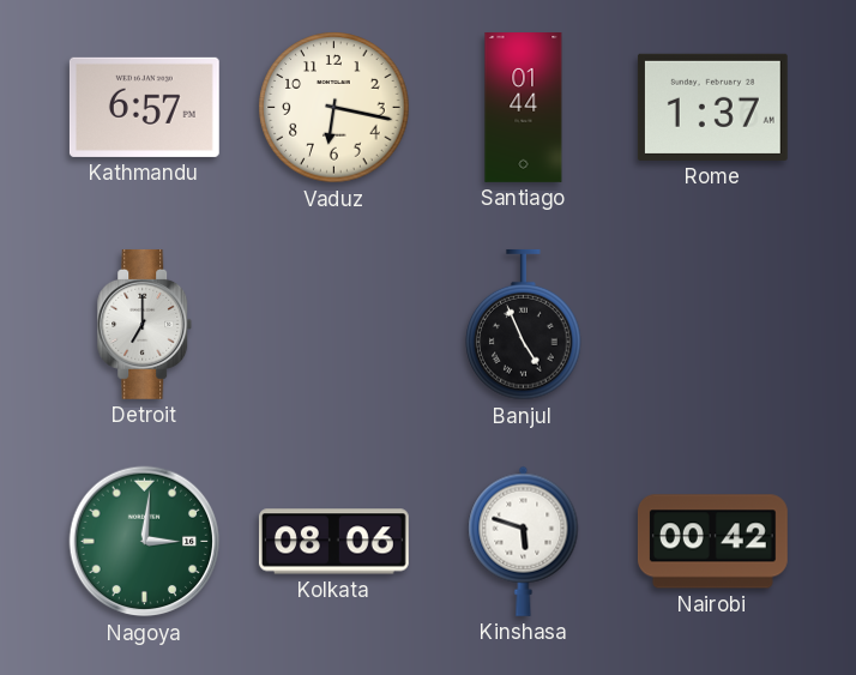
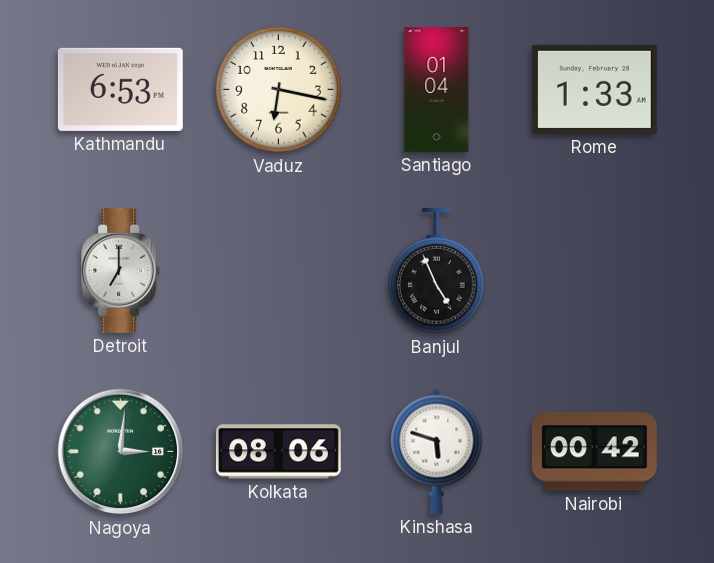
Kathmandu: 6:57 -> 6:53
Santiago: 01:44 -> 01:04
Rome: 1:37 -> 1:33
